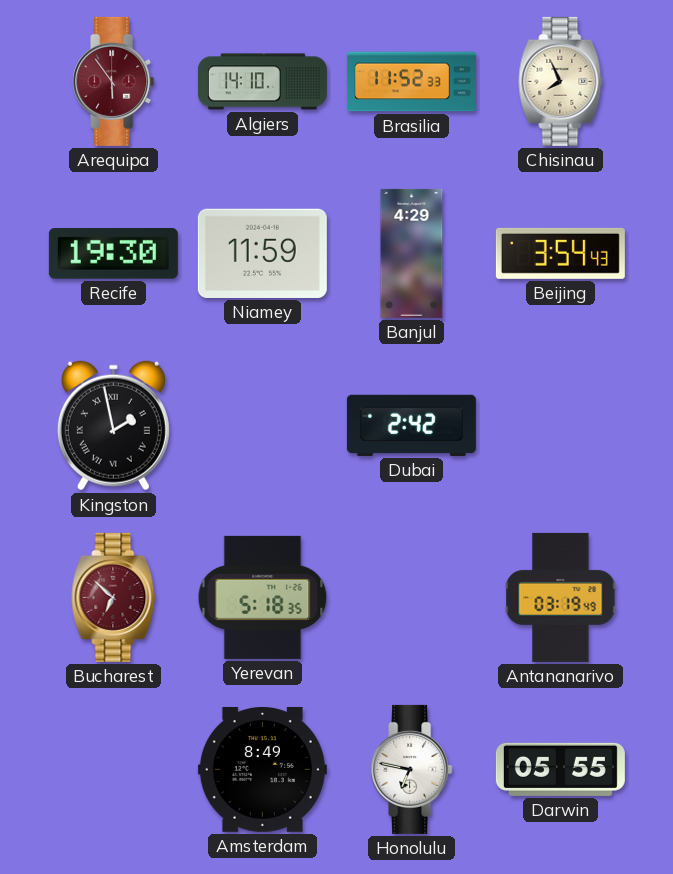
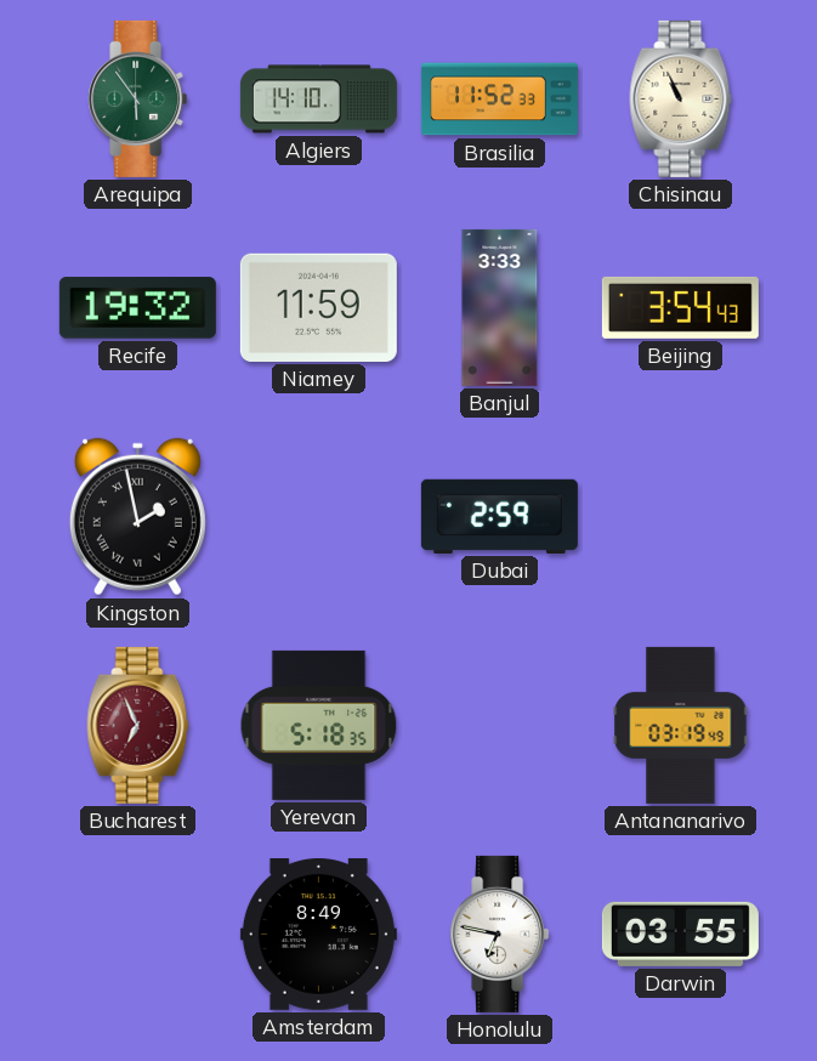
Arequipa dial: burgundy -> green
Chisinau: 7:56 -> 10:56
Recife: 19:30 -> 19:32
Banjul: 4:29 -> 3:33
Dubai: 2:42 -> 2:59
Bucharest: 6:52 -> 6:56
Darwin: 05:55 -> 03:55
